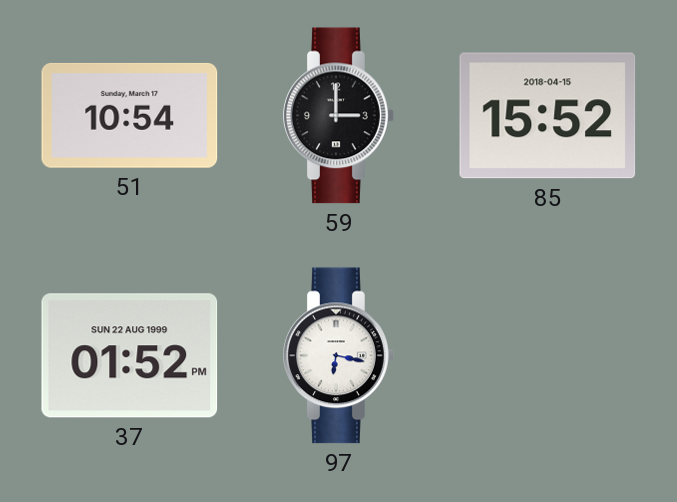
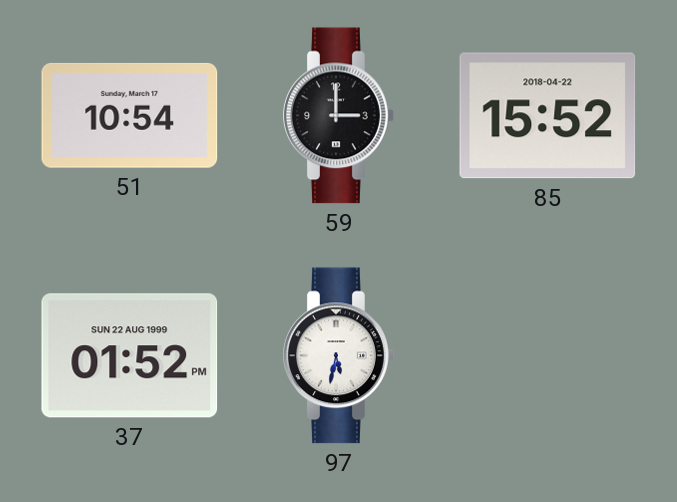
85 date: 2018-04-15 -> 2018-04-22
97: 6:17 -> 5:32
